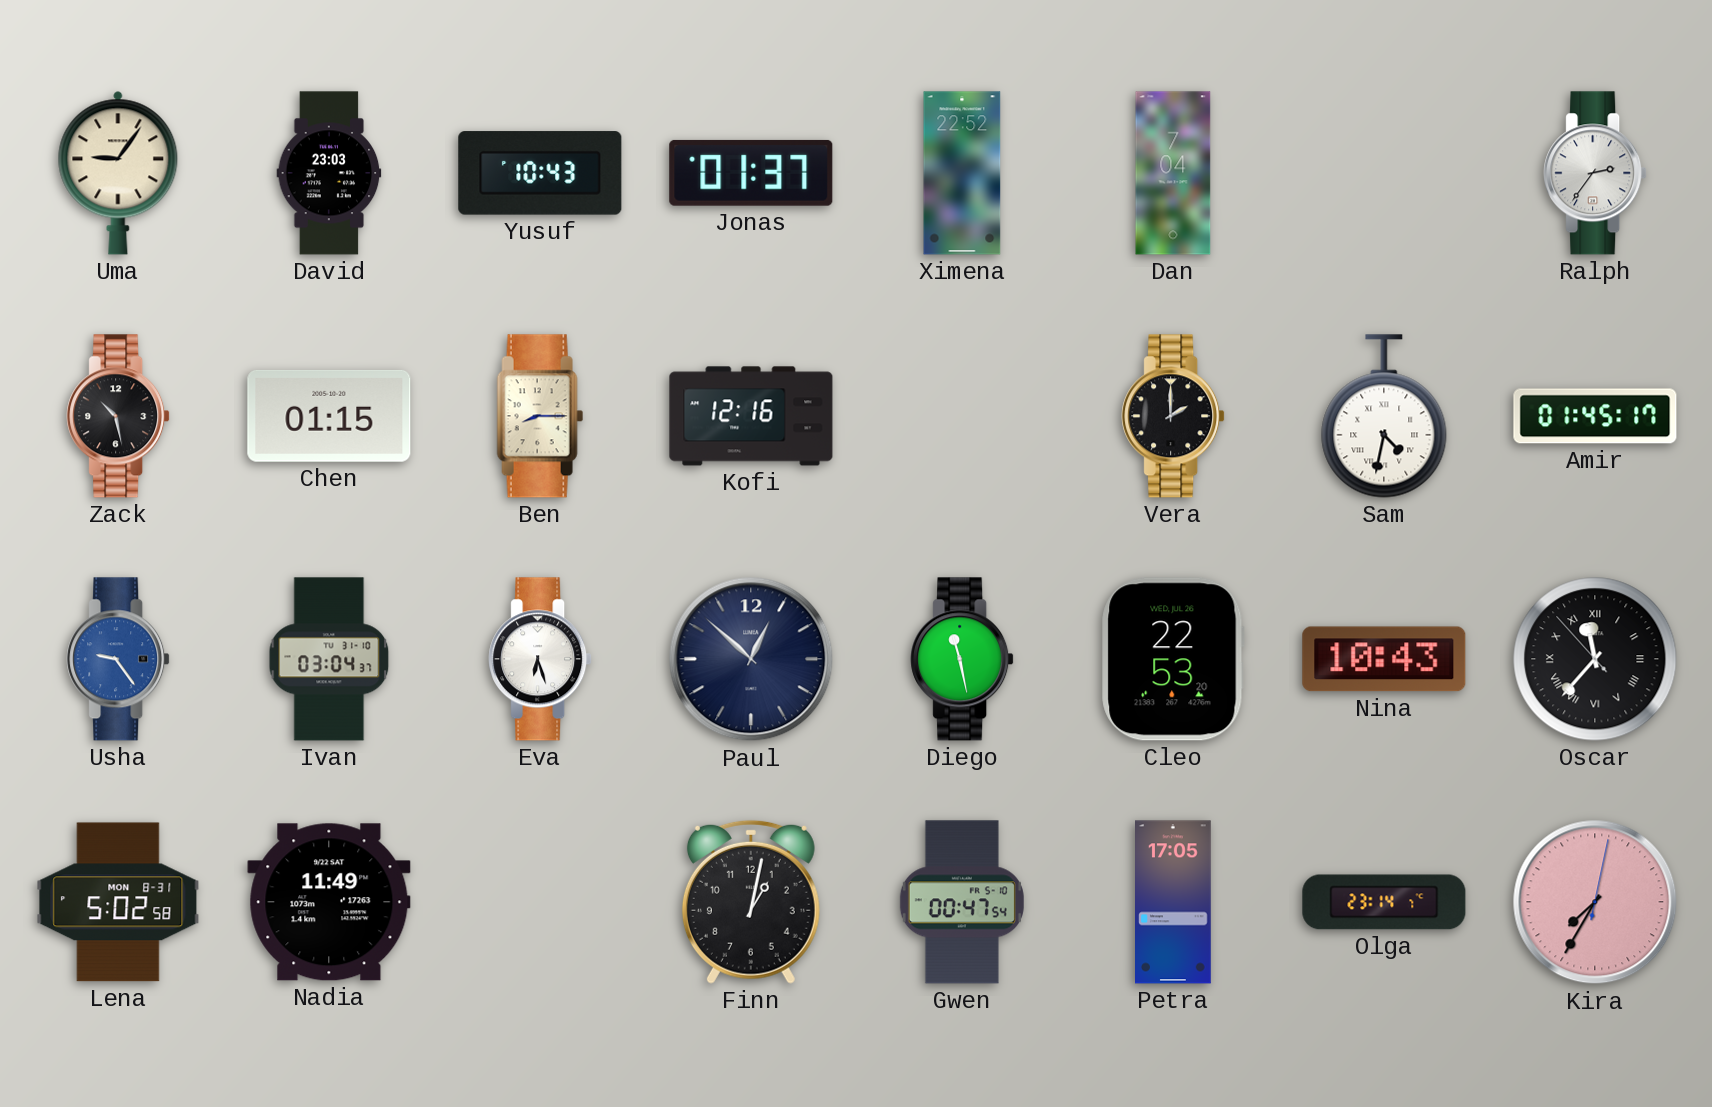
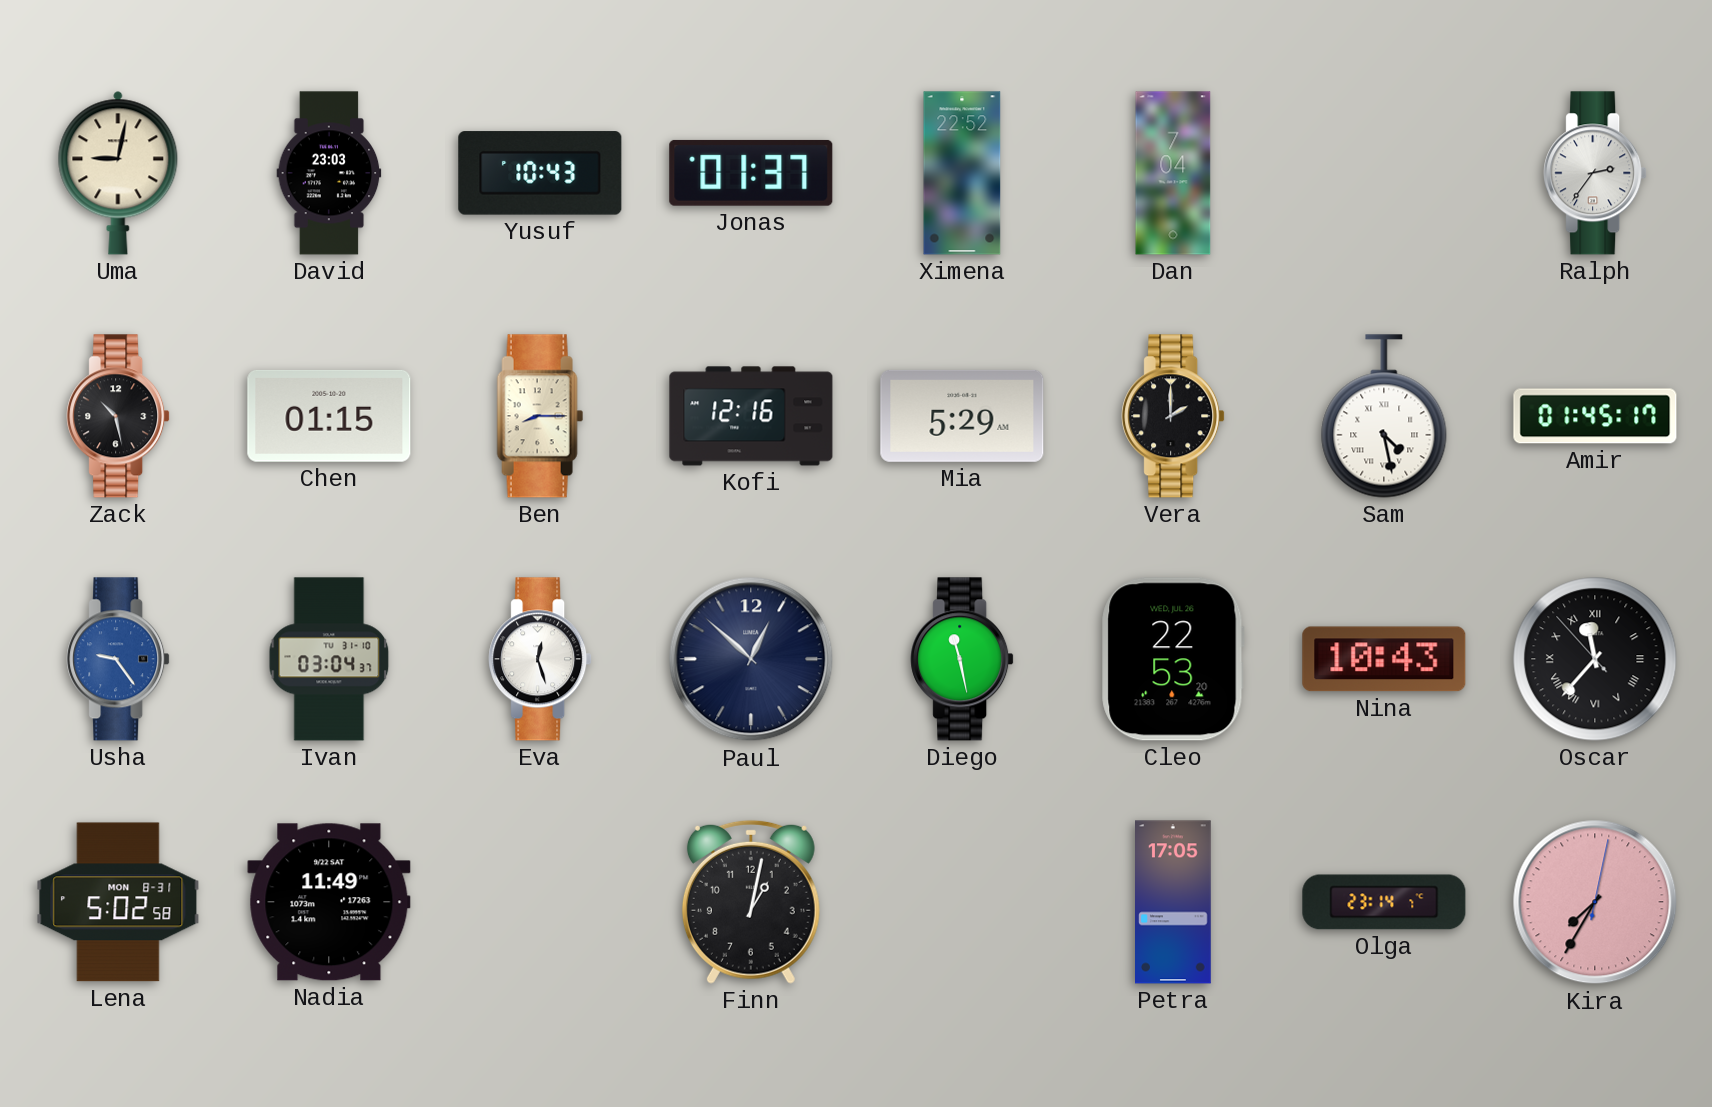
Uma: 9:06 -> 9:02
Mia: none -> 5:29
Sam: 4:32 -> 4:28
Eva: 6:27 -> 12:27
Gwen: 00:47 -> none
